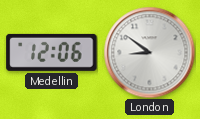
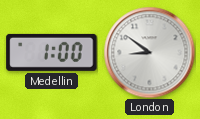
Medellin: 12:06 -> 1:00
